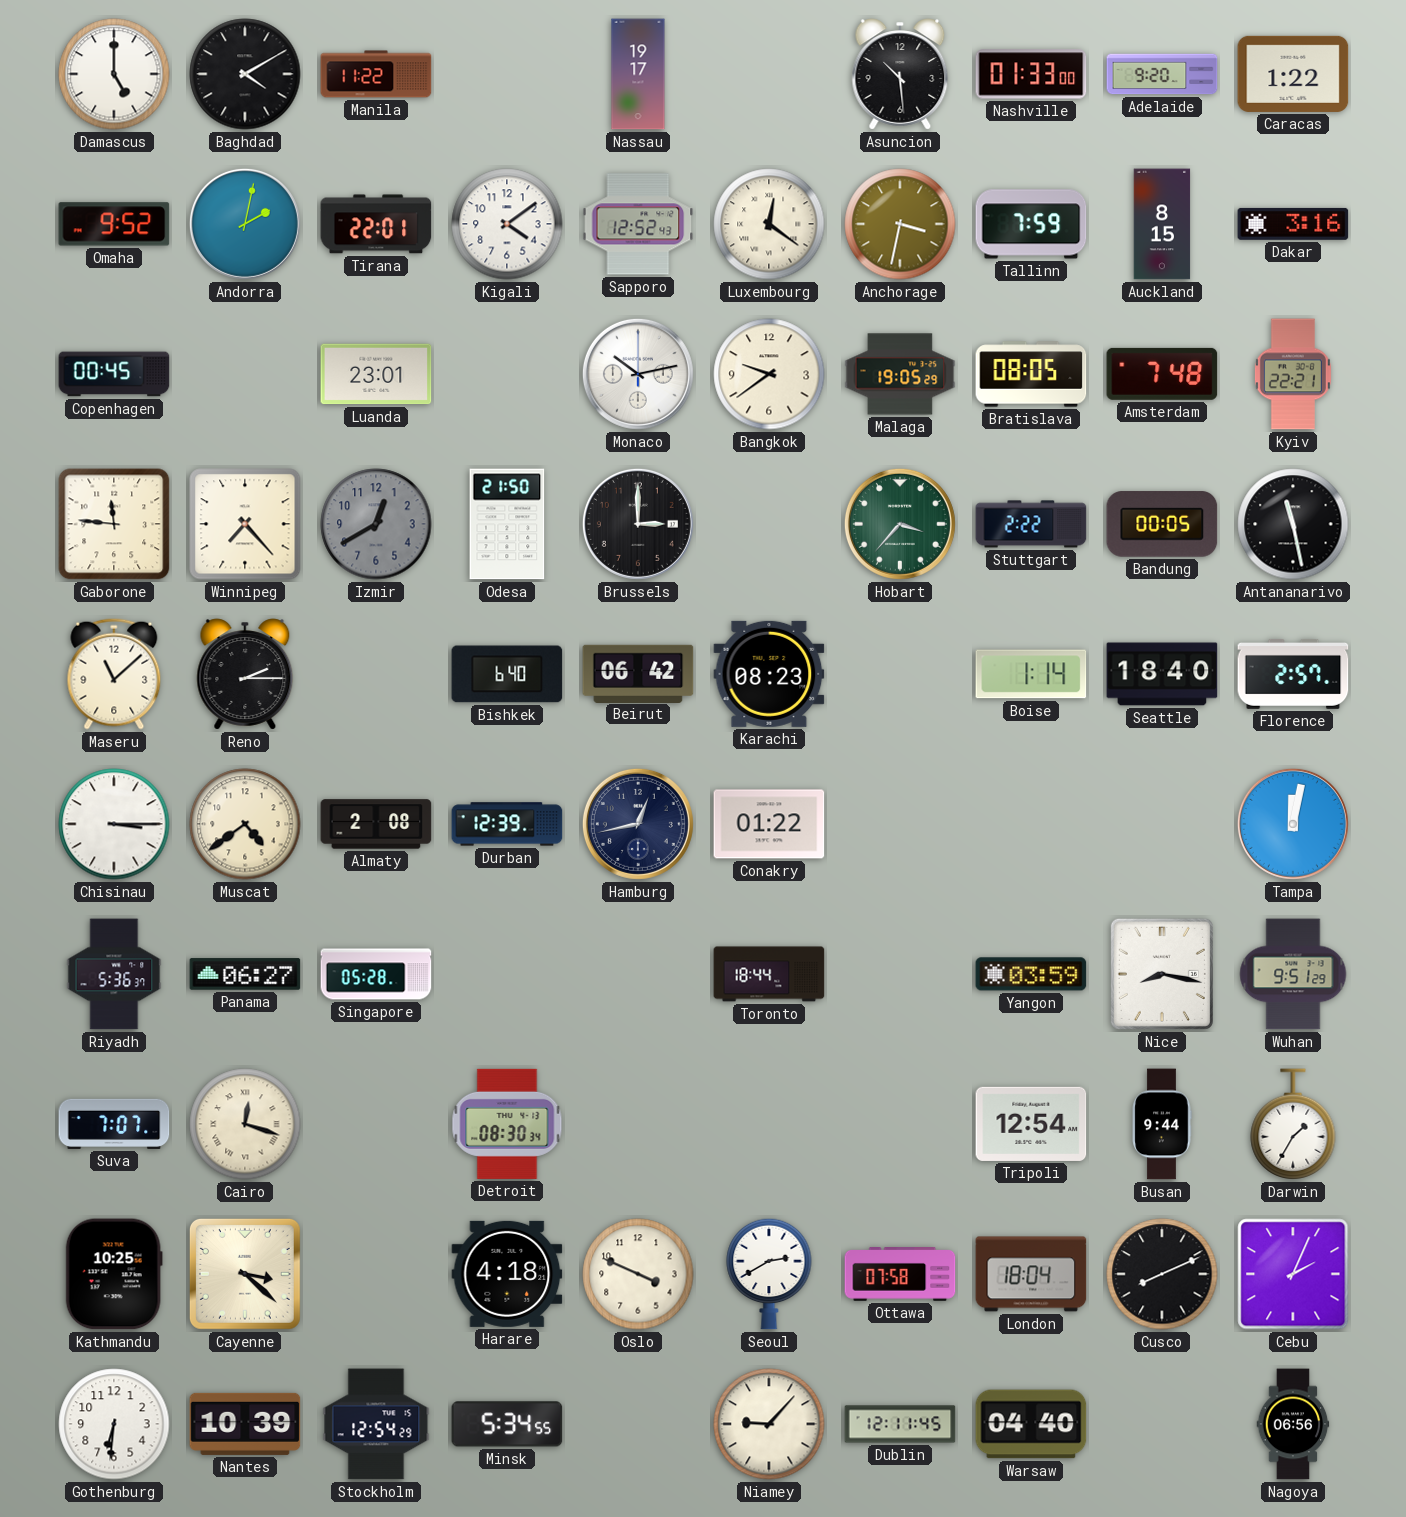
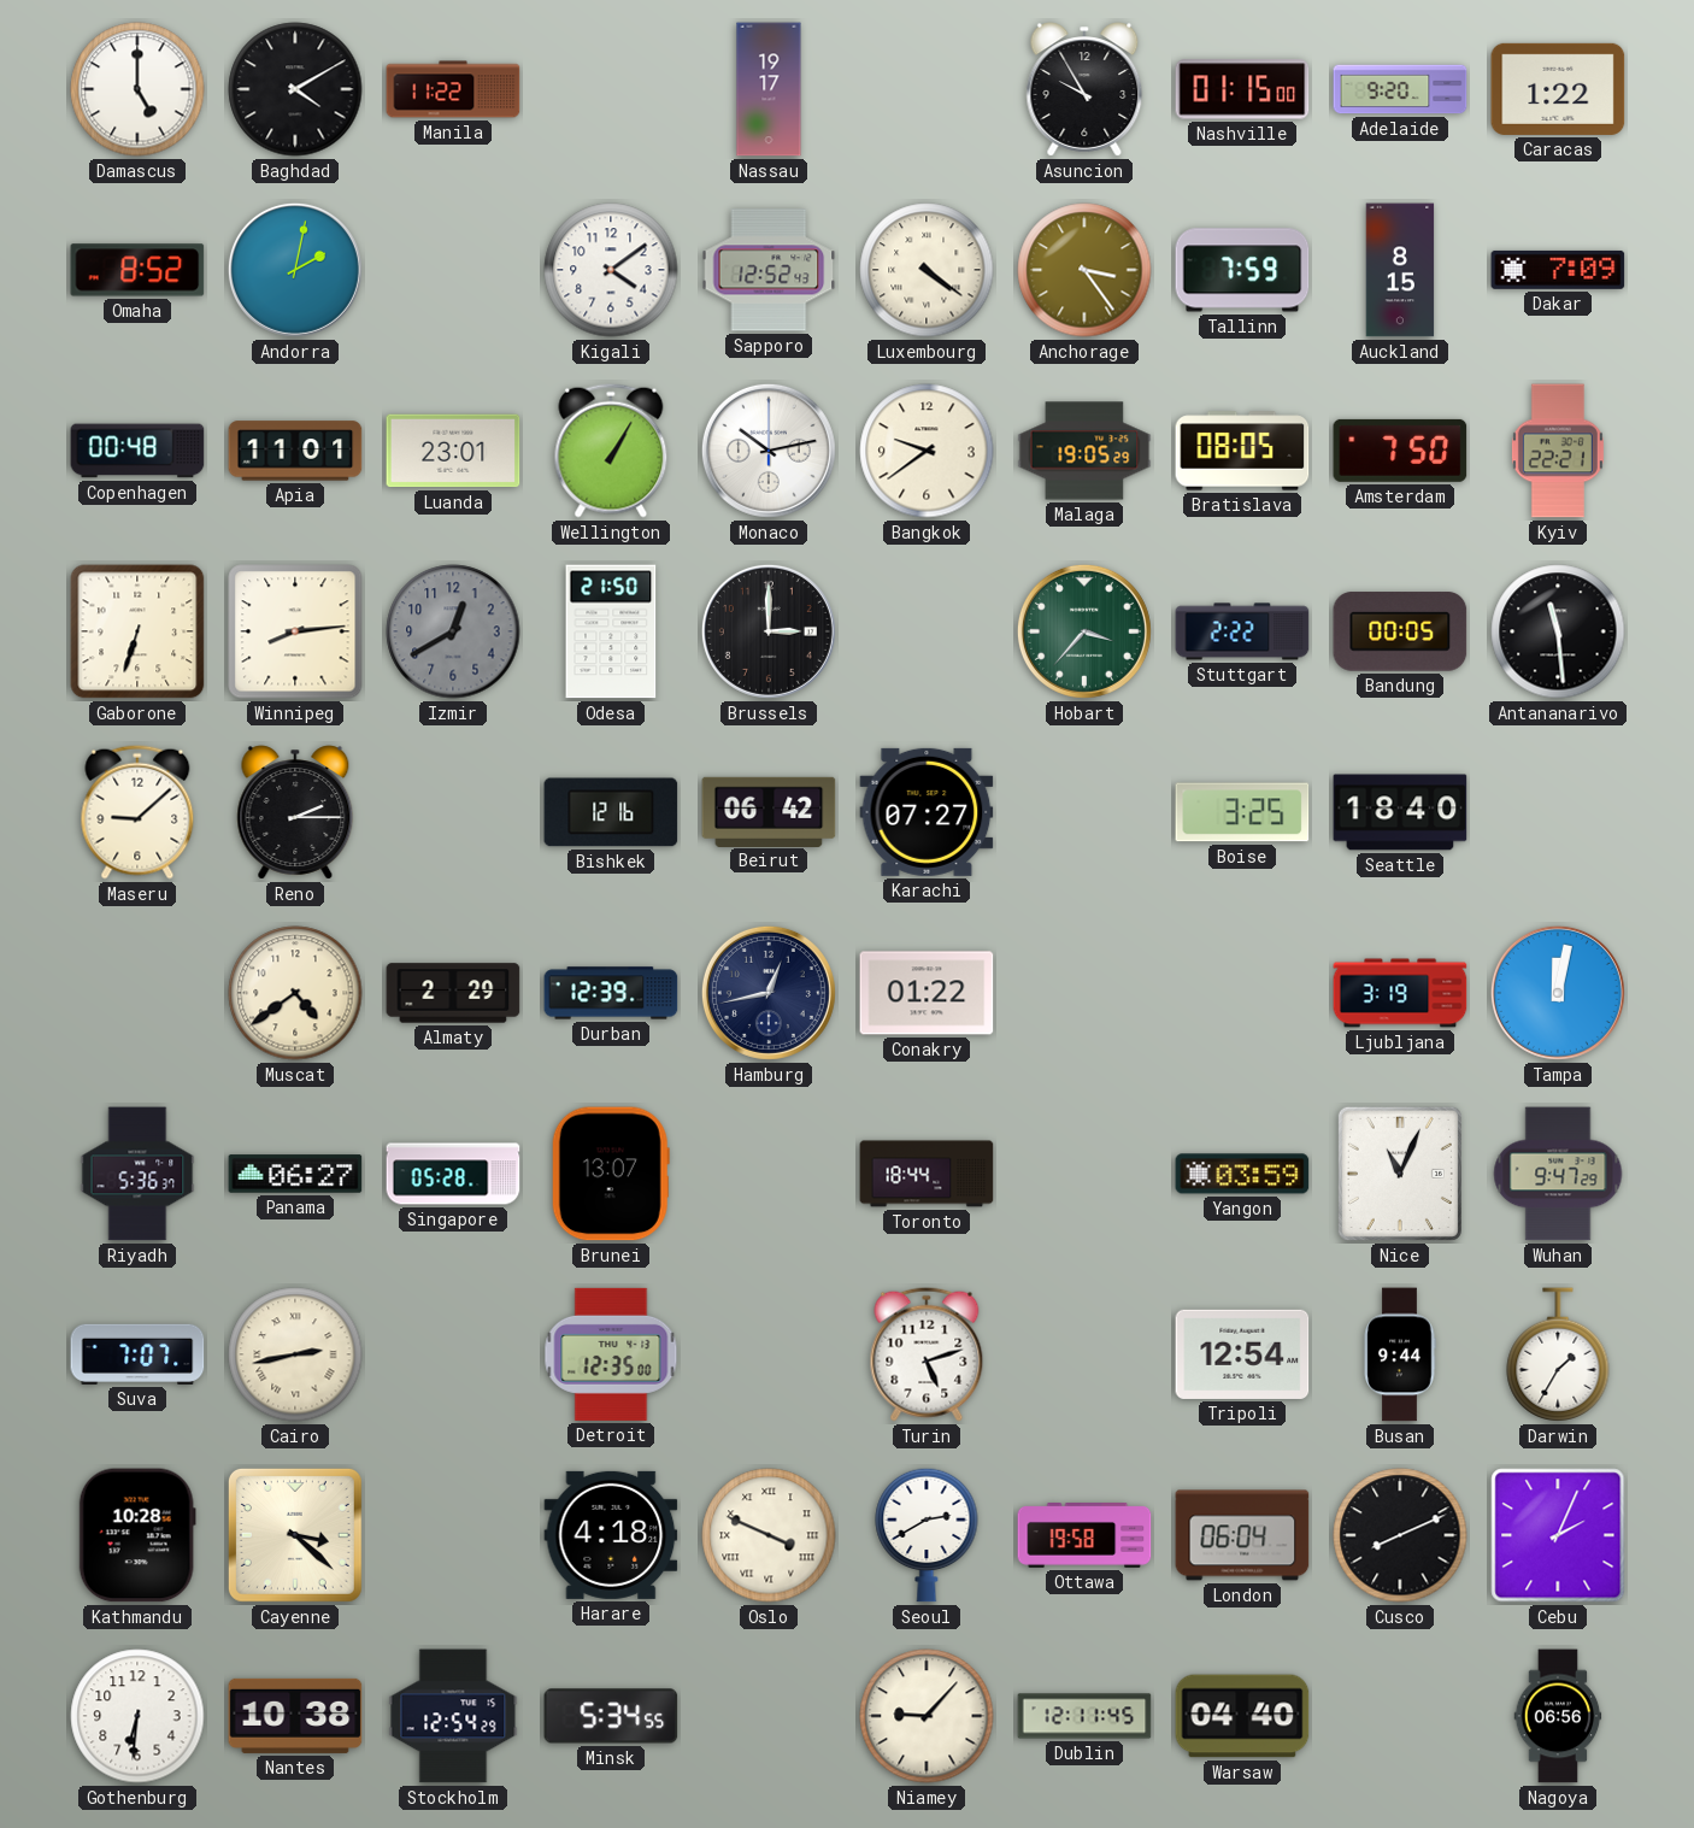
Asuncion: 10:29 -> 9:55
Nashville: 01:33 -> 01:15
Omaha: 9:52 -> 8:52
Tirana: 22:01 -> none
Luxembourg: 12:21 -> 4:21
Anchorage: 3:32 -> 3:24
Dakar: 3:16 -> 7:09
Copenhagen: 00:45 -> 00:48
Apia: none -> 11:01
Wellington: none -> 1:05
Amsterdam: 7:48 -> 7:50
Gaborone: 11:46 -> 6:33
Winnipeg: 7:23 -> 8:14
Antananarivo: 11:28 -> 11:29
Maseru: 11:08 -> 9:08
Bishkek: 6:40 -> 12:16
Karachi: 08:23 -> 07:27
Boise: 1:14 -> 3:25
Florence: 2:57 -> none
Chisinau: 3:15 -> none
Almaty: 2:08 -> 2:29
Ljubljana: none -> 3:19
Brunei: none -> 13:07
Nice: 8:17 -> 11:04
Wuhan: 9:51 -> 9:47
Cairo: 12:18 -> 2:43
Detroit: 08:30 -> 12:35
Turin: none -> 5:12
Kathmandu: 10:25 -> 10:28
Oslo numerals: Arabic -> Roman
Ottawa: 07:58 -> 19:58
London: 18:04 -> 06:04
Nantes: 10:39 -> 10:38
